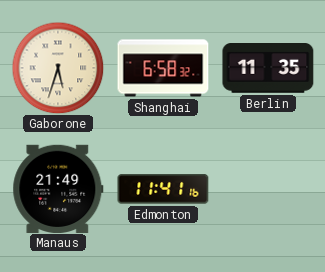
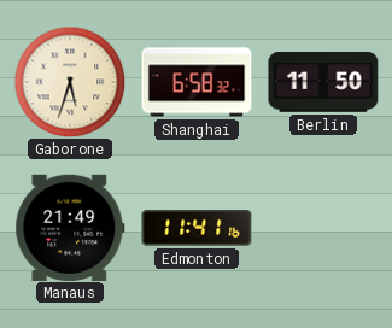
Berlin: 11:35 -> 11:50
